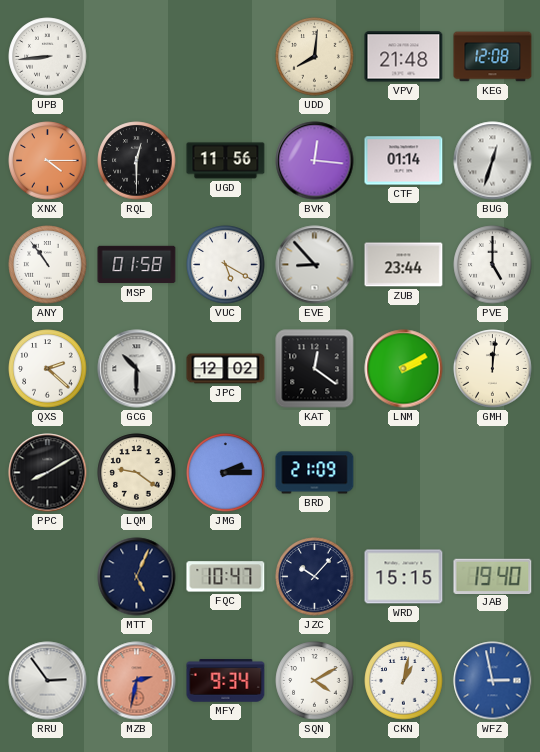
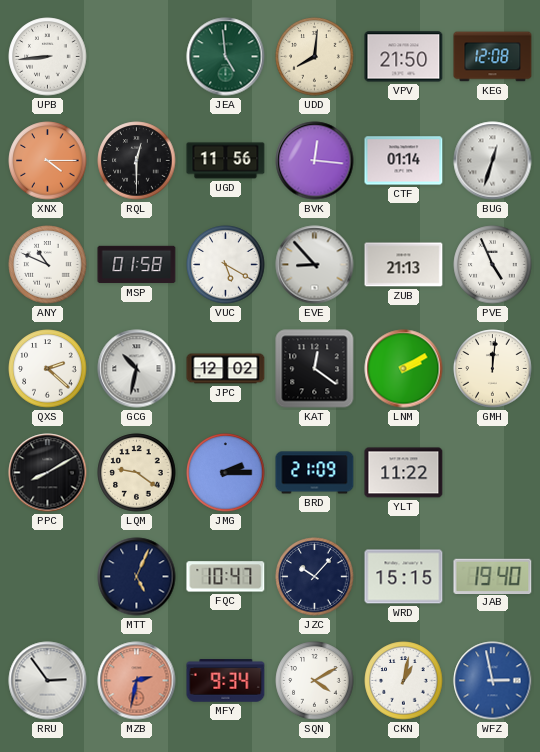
JEA: none -> 4:59
VPV: 21:48 -> 21:50
ANY: 10:54 -> 10:49
ZUB: 23:44 -> 21:13
PVE: 5:00 -> 4:56
GCG: 10:30 -> 10:32
YLT: none -> 11:22
